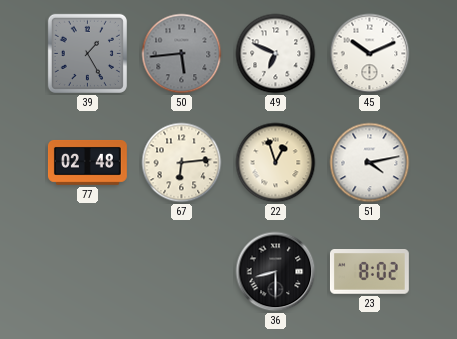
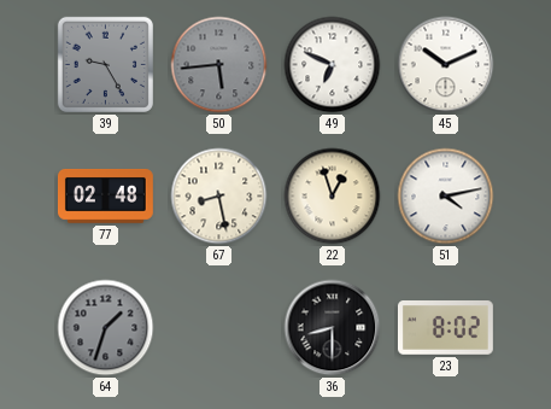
39: 1:25 -> 9:25
67: 6:14 -> 8:28
64: none -> 1:33
